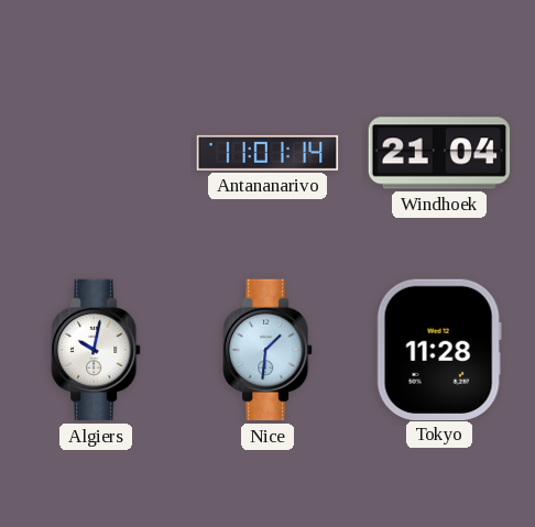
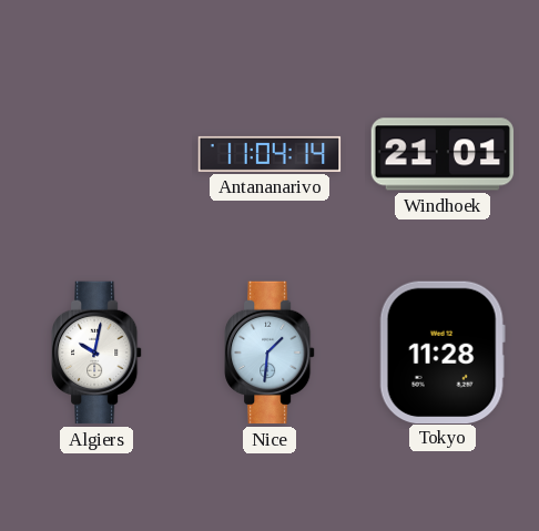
Antananarivo: 11:01 -> 11:04
Windhoek: 21:04 -> 21:01
